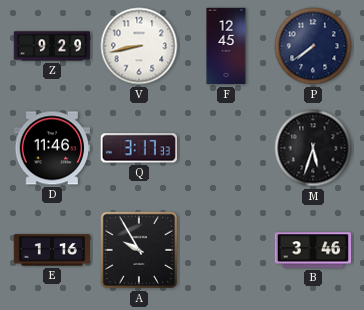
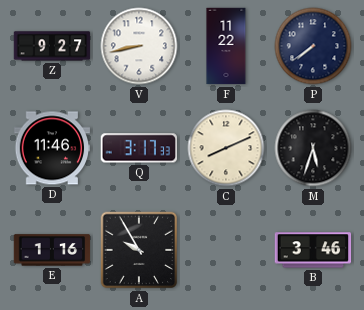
Z: 9:29 -> 9:27
F: 12:45 -> 11:22
C: none -> 8:11
